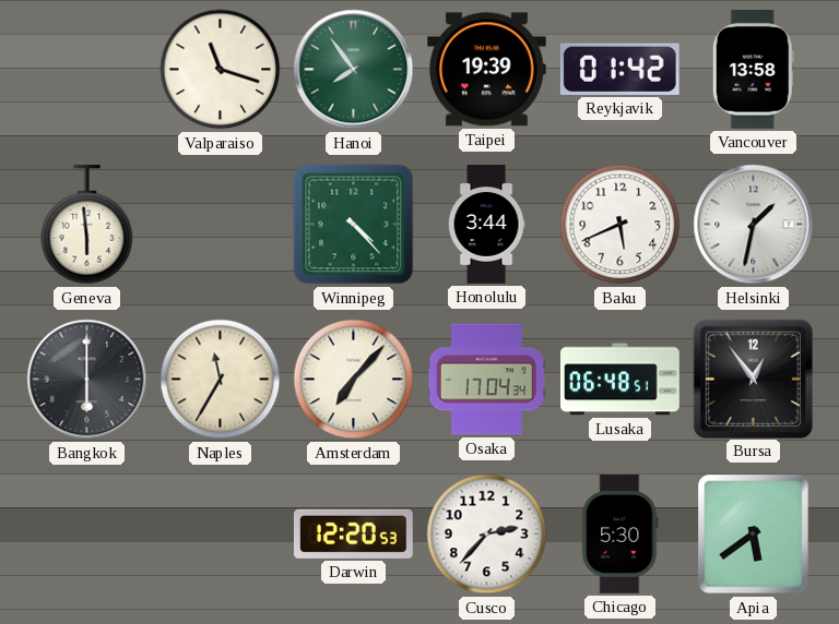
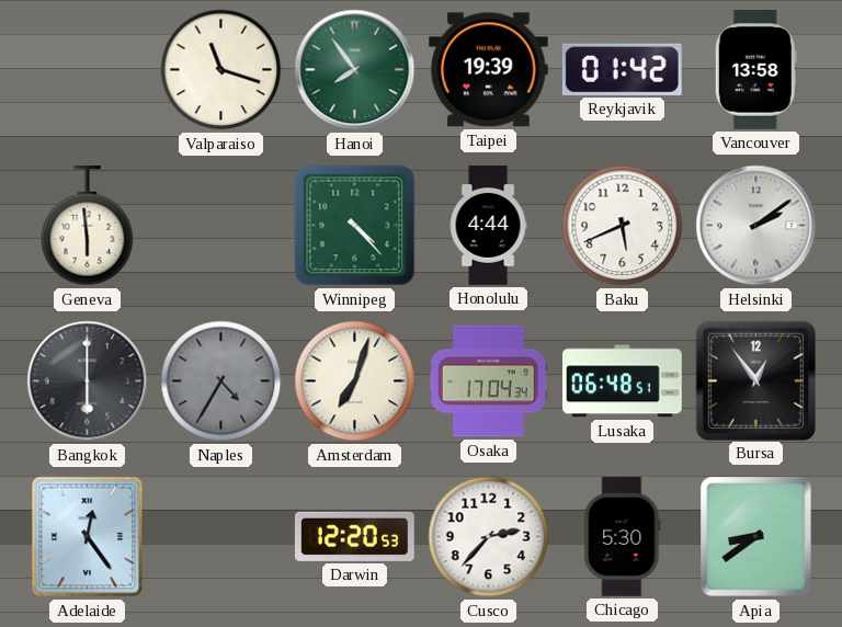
Honolulu: 3:44 -> 4:44
Helsinki: 1:32 -> 2:09
Naples: 11:35 -> 4:35
Naples dial: cream -> grey
Amsterdam: 7:07 -> 7:03
Adelaide: none -> 12:24
Apia: 5:39 -> 8:39
